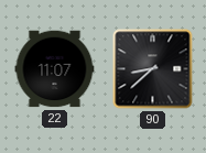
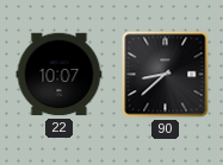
22: 11:07 -> 10:07
